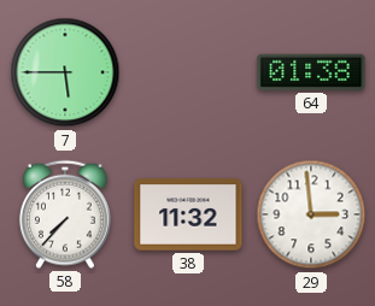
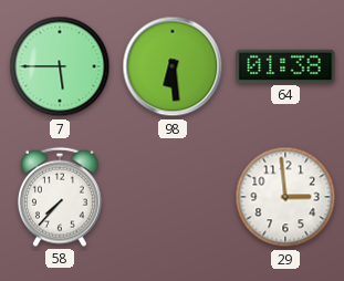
98: none -> 6:29
38: 11:32 -> none
